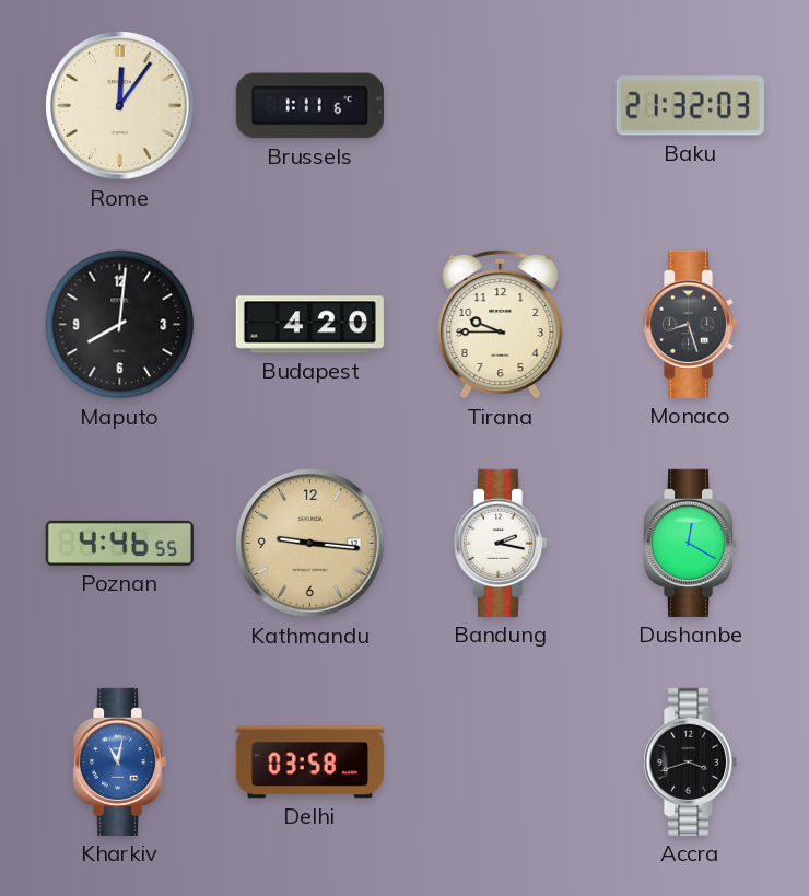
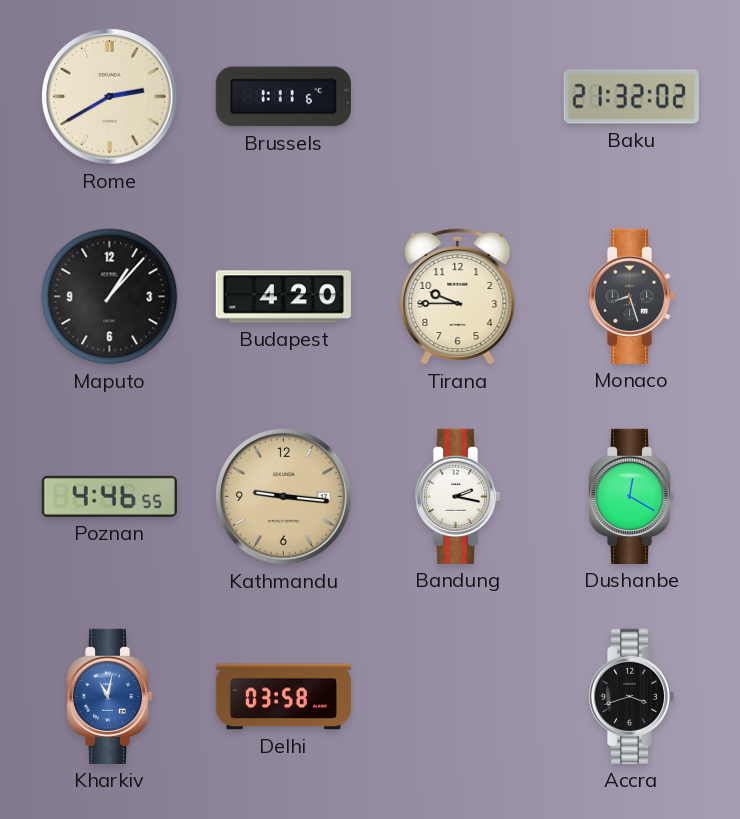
Rome: 12:06 -> 2:40
Baku: 21:32:03 -> 21:32:02
Maputo: 8:01 -> 1:07
